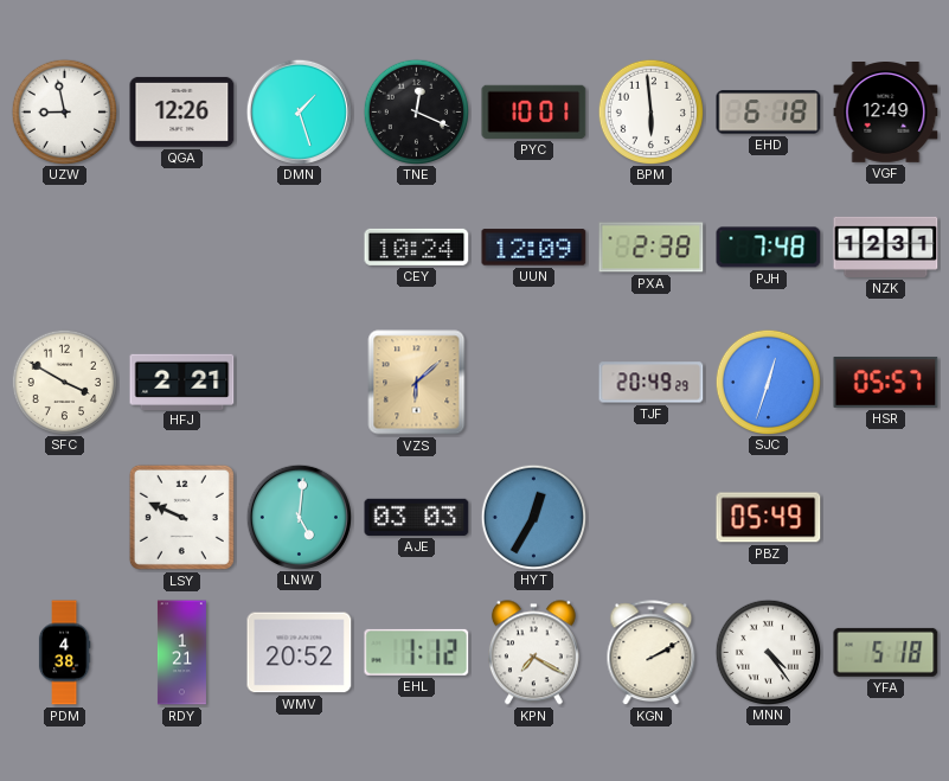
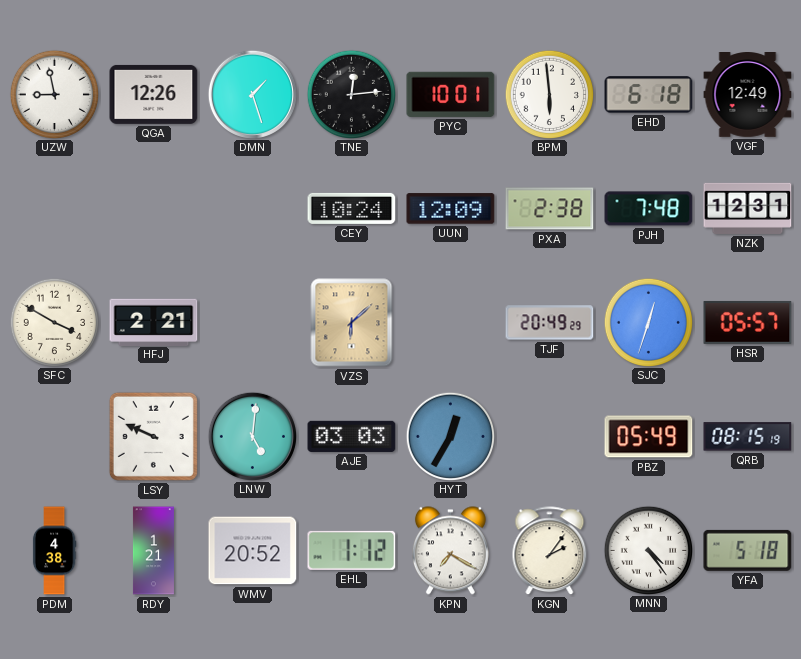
TNE: 12:19 -> 12:14
QRB: none -> 08:15
KGN: 2:10 -> 2:06
